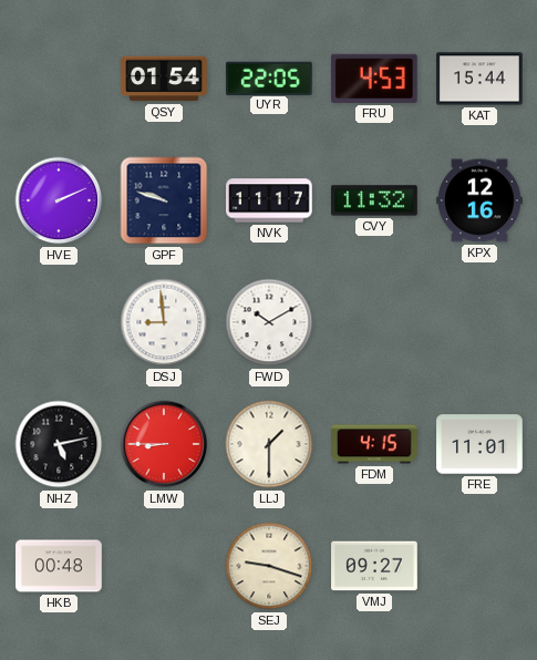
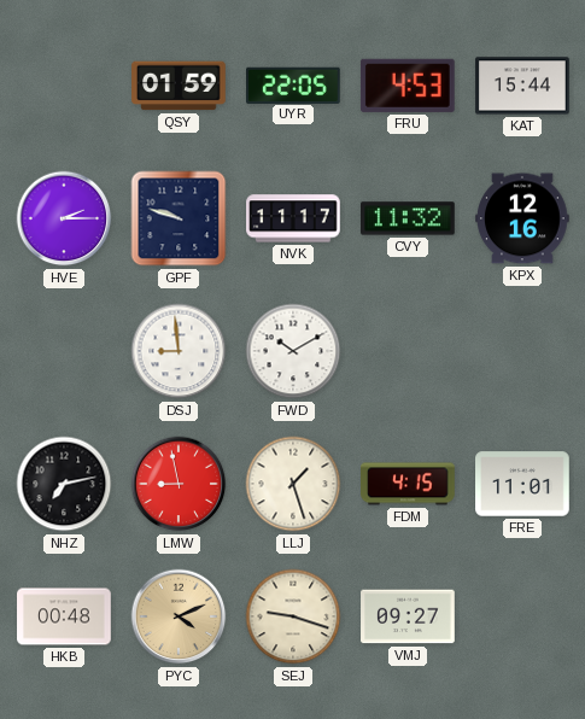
QSY: 01:54 -> 01:59
HVE: 2:11 -> 2:15
NHZ: 5:13 -> 7:13
LMW: 8:45 -> 8:58
LLJ: 1:30 -> 1:27
PYC: none -> 4:11
